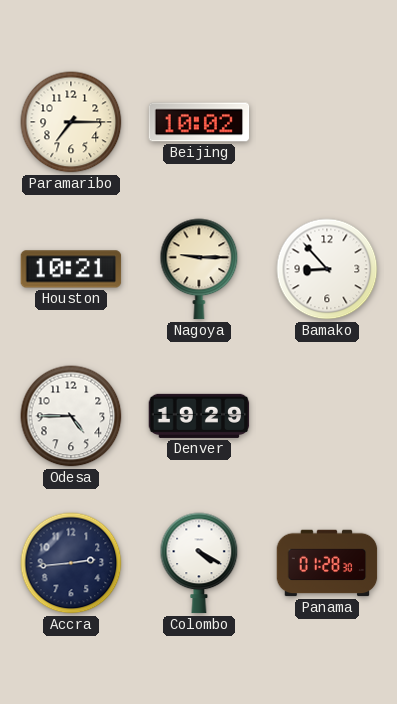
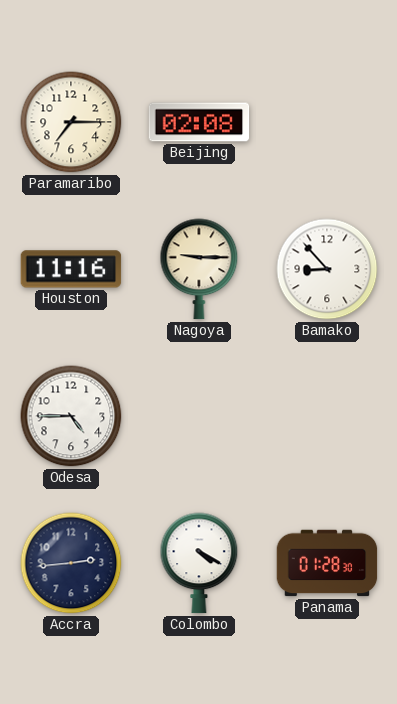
Beijing: 10:02 -> 02:08
Houston: 10:21 -> 11:16
Denver: 19:29 -> none
